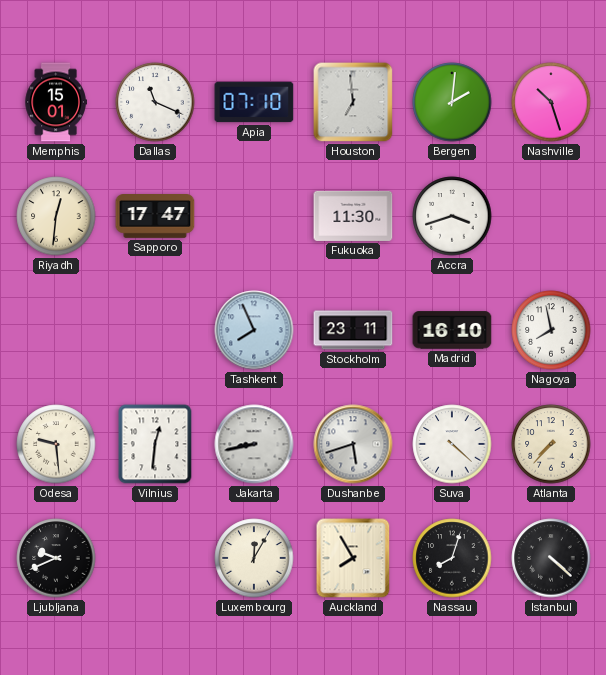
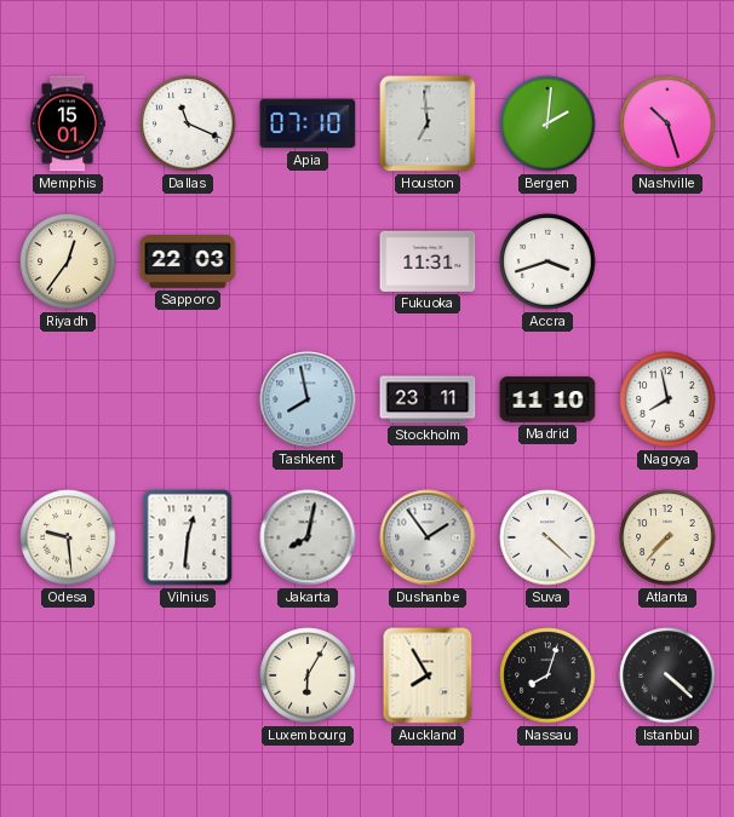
Riyadh: 12:31 -> 12:36
Sapporo: 17:47 -> 22:03
Fukuoka: 11:30 -> 11:31
Tashkent: 7:56 -> 7:58
Madrid: 16:10 -> 11:10
Jakarta: 8:43 -> 8:02
Dushanbe: 5:42 -> 1:54
Ljubljana: 9:41 -> none
Luxembourg: 12:05 -> 6:05
